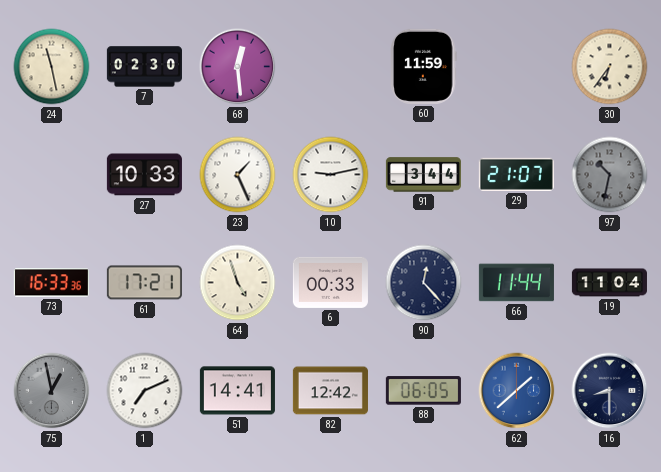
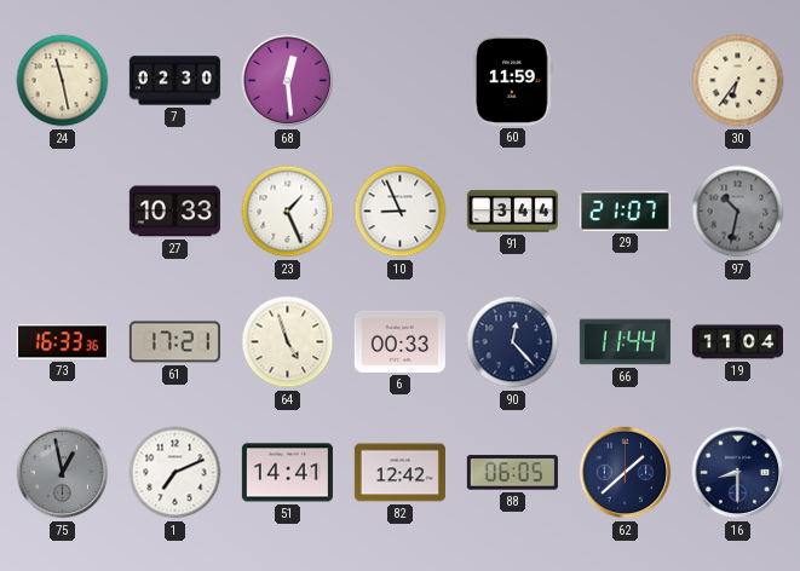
10: 9:13 -> 8:56
62 dial: blue -> navy
